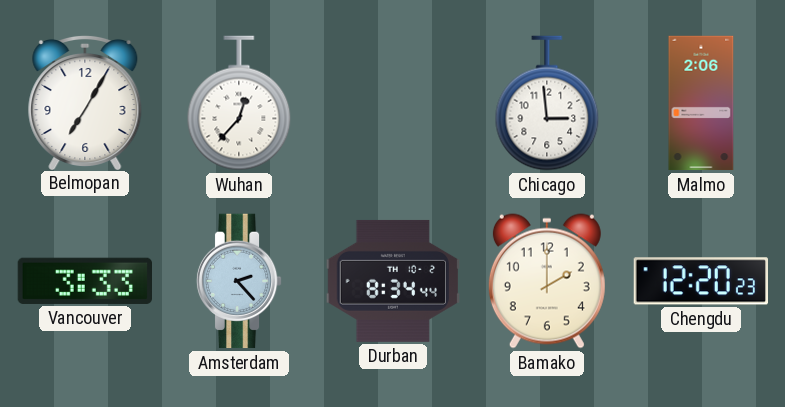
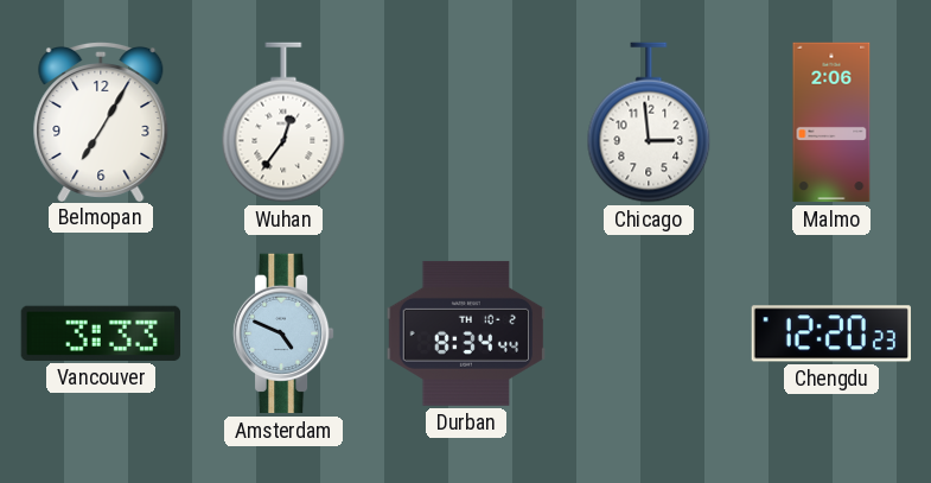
Wuhan: 12:37 -> 12:36
Amsterdam: 2:23 -> 4:49
Bamako: 2:00 -> none
